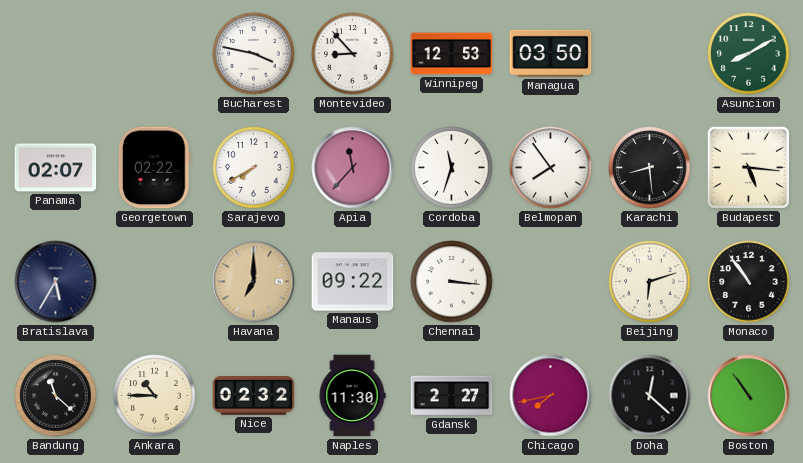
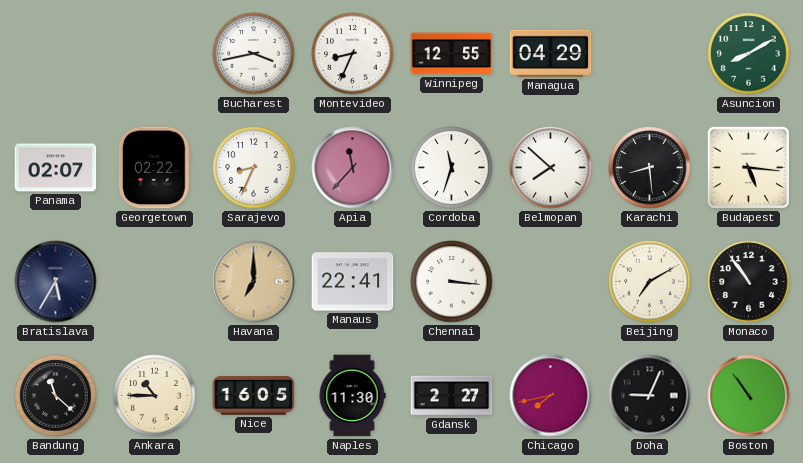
Bucharest: 3:47 -> 3:43
Montevideo: 8:53 -> 8:34
Winnipeg: 12:53 -> 12:55
Managua: 03:50 -> 04:29
Sarajevo: 7:40 -> 8:34
Belmopan: 7:54 -> 7:52
Manaus: 09:22 -> 22:41
Beijing: 6:12 -> 7:10
Nice: 02:32 -> 16:05
Doha: 12:22 -> 9:04
